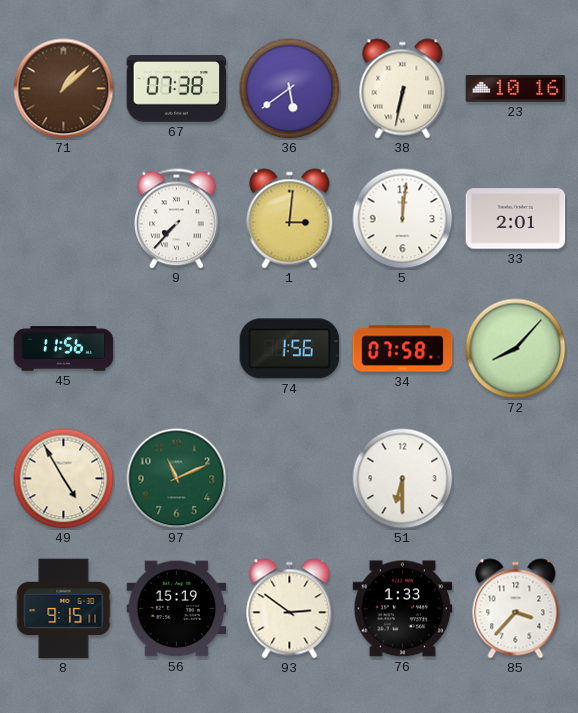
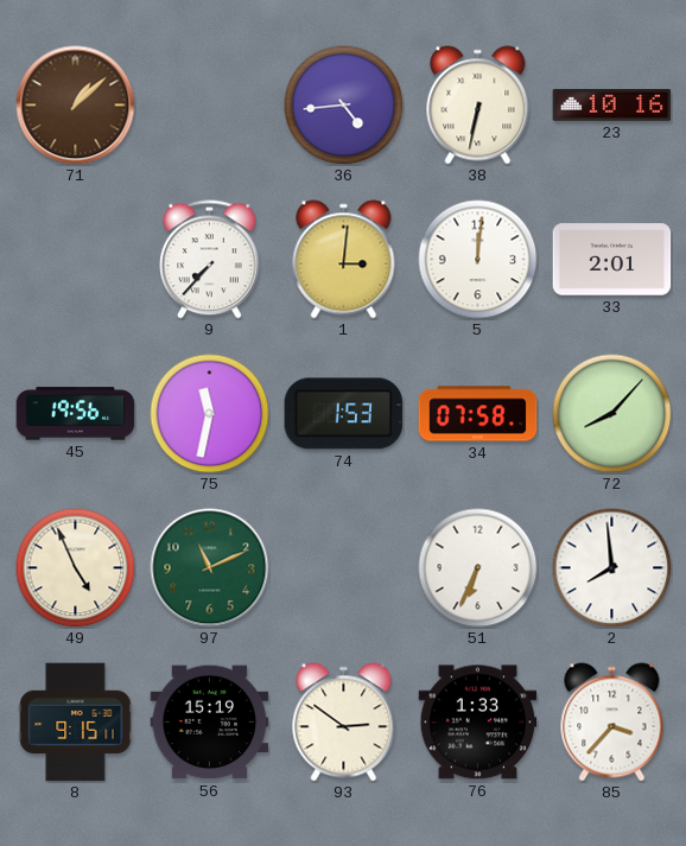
67: 07:38 -> none
36: 5:39 -> 4:44
45: 11:56 -> 19:56
75: none -> 11:32
74: 1:56 -> 1:53
49: 4:55 -> 4:56
51: 6:30 -> 6:34
2: none -> 7:59
